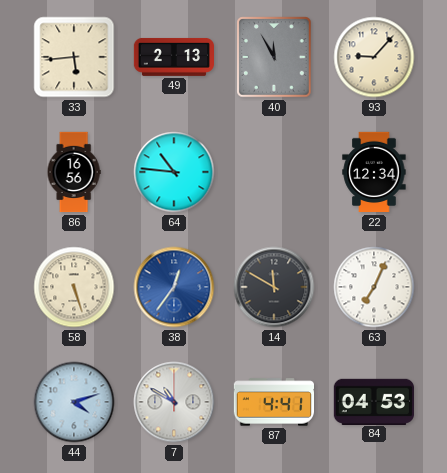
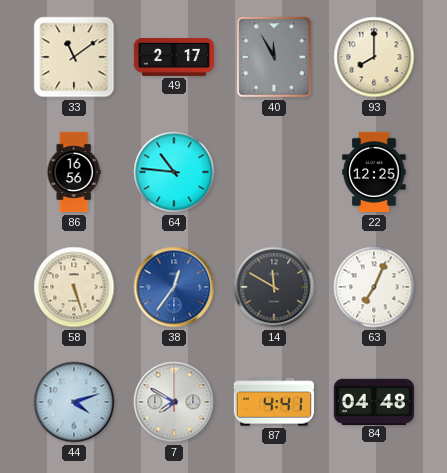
33: 5:44 -> 11:09
49: 2:13 -> 2:17
93: 9:07 -> 8:00
22: 12:34 -> 12:25
7: 10:50 -> 7:50
84: 04:53 -> 04:48
